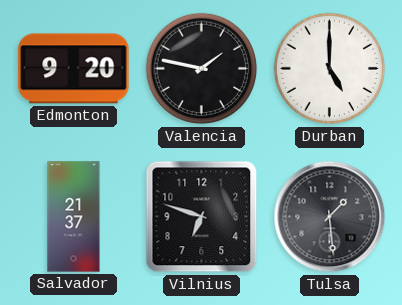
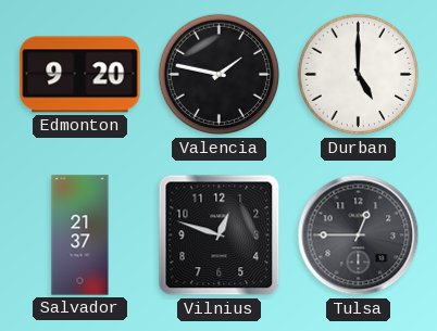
Vilnius: 6:48 -> 12:48
Tulsa: 1:29 -> 12:45
